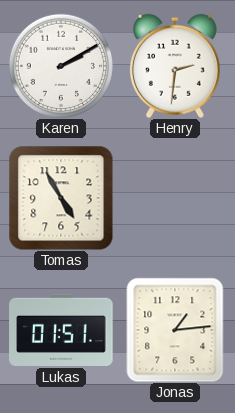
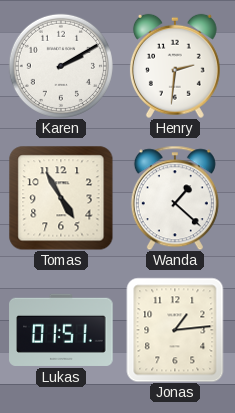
Wanda: none -> 1:22
